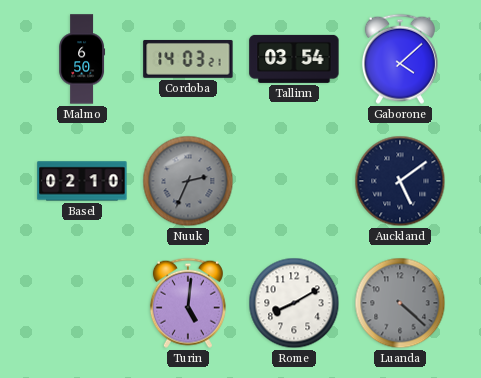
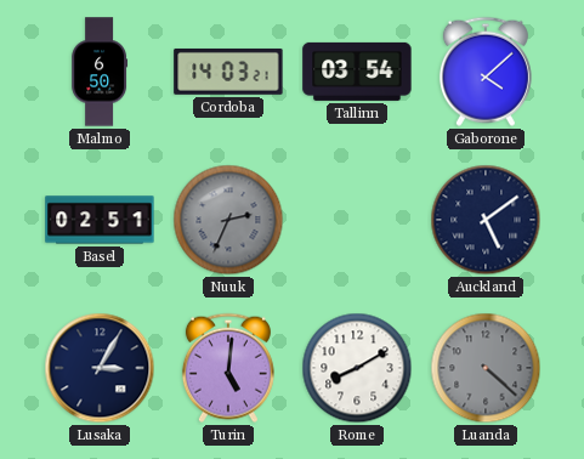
Basel: 02:10 -> 02:51
Lusaka: none -> 3:05
